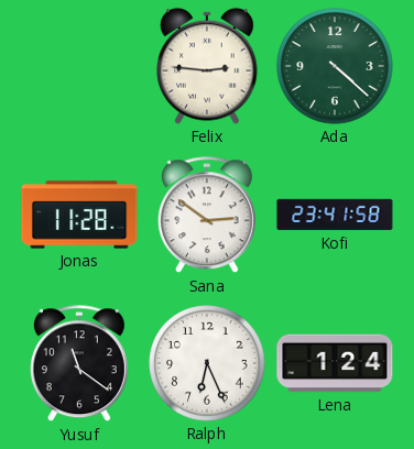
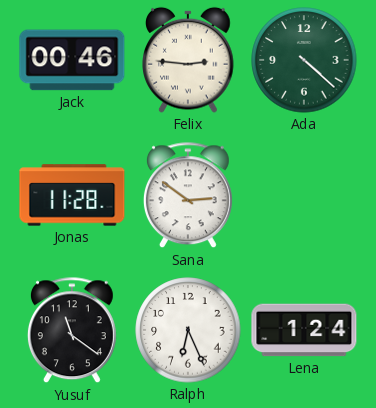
Jack: none -> 00:46
Kofi: 23:41 -> none
